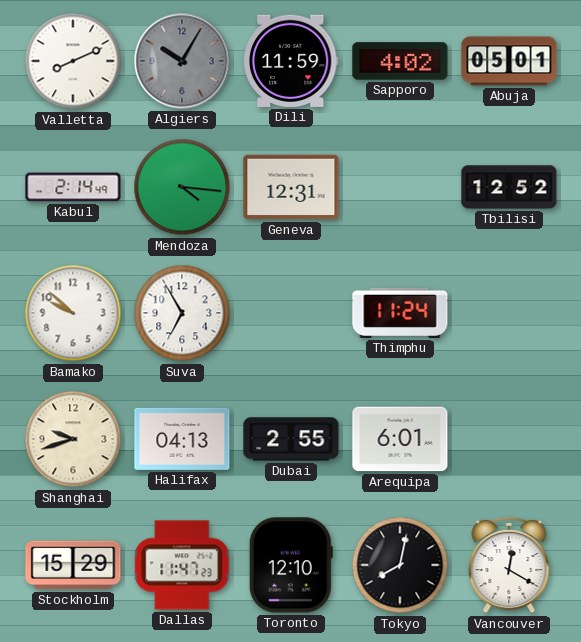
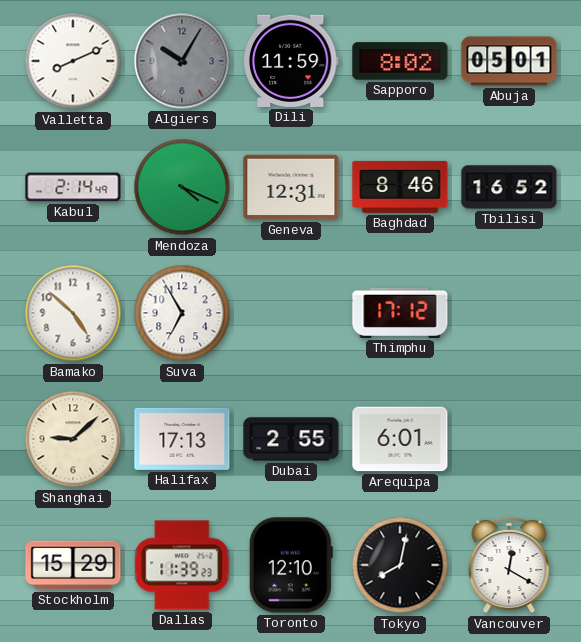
Sapporo: 4:02 -> 8:02
Mendoza: 4:16 -> 4:19
Baghdad: none -> 8:46
Tbilisi: 12:52 -> 16:52
Bamako: 9:52 -> 4:52
Thimphu: 11:24 -> 17:12
Shanghai: 9:42 -> 9:08
Halifax: 04:13 -> 17:13
Dallas: 11:47 -> 11:39
